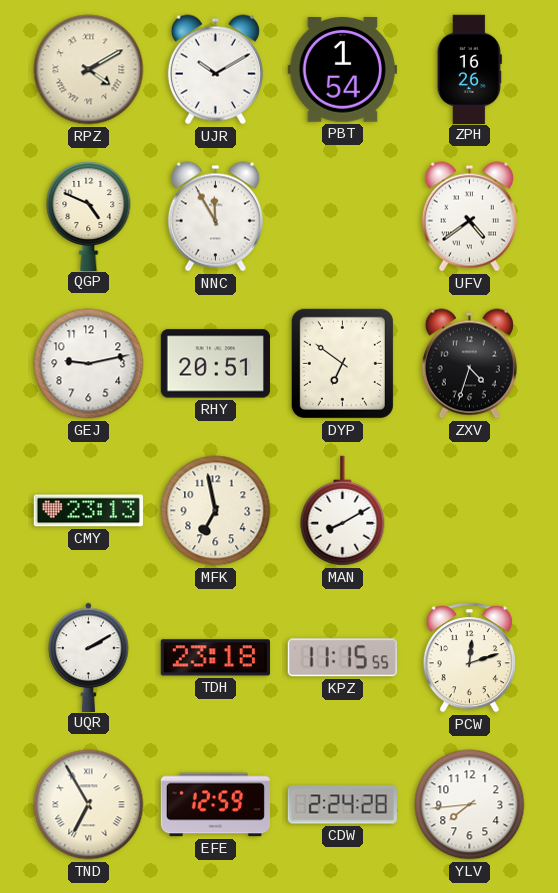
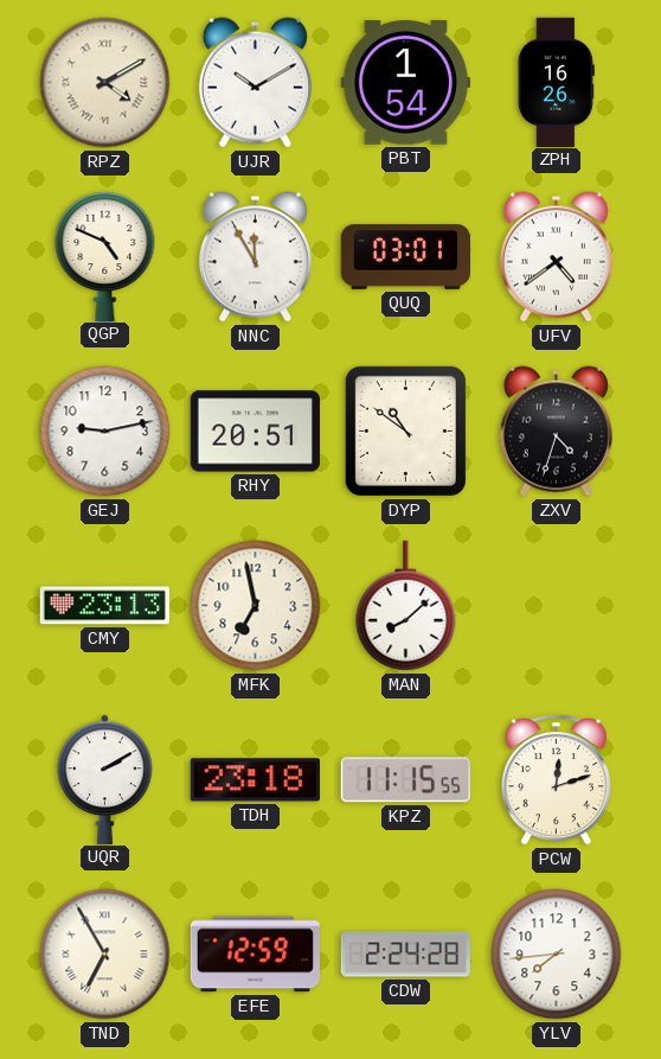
QUQ: none -> 03:01
DYP: 6:51 -> 10:51
MAN: 8:10 -> 8:08
